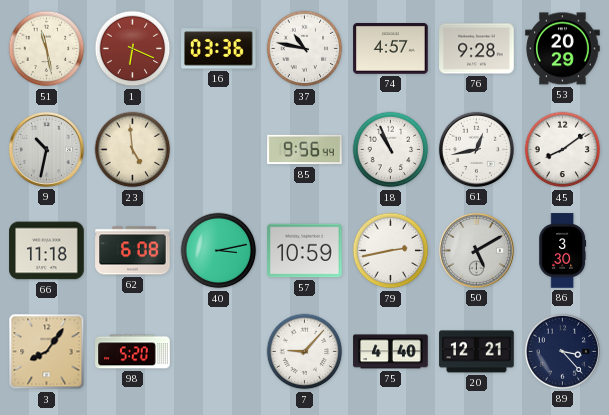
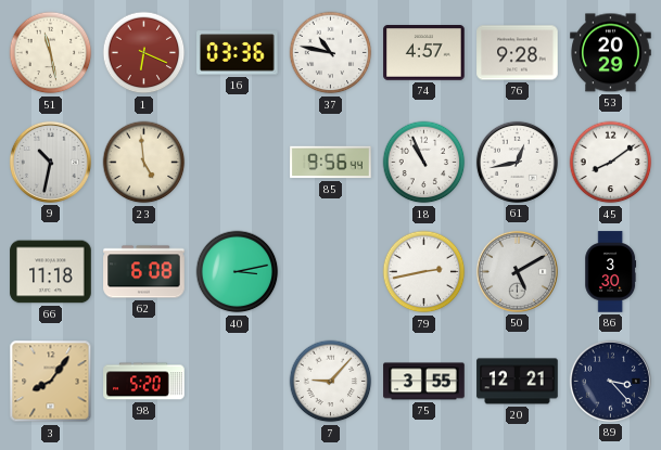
57: 10:59 -> none
75: 4:40 -> 3:55
